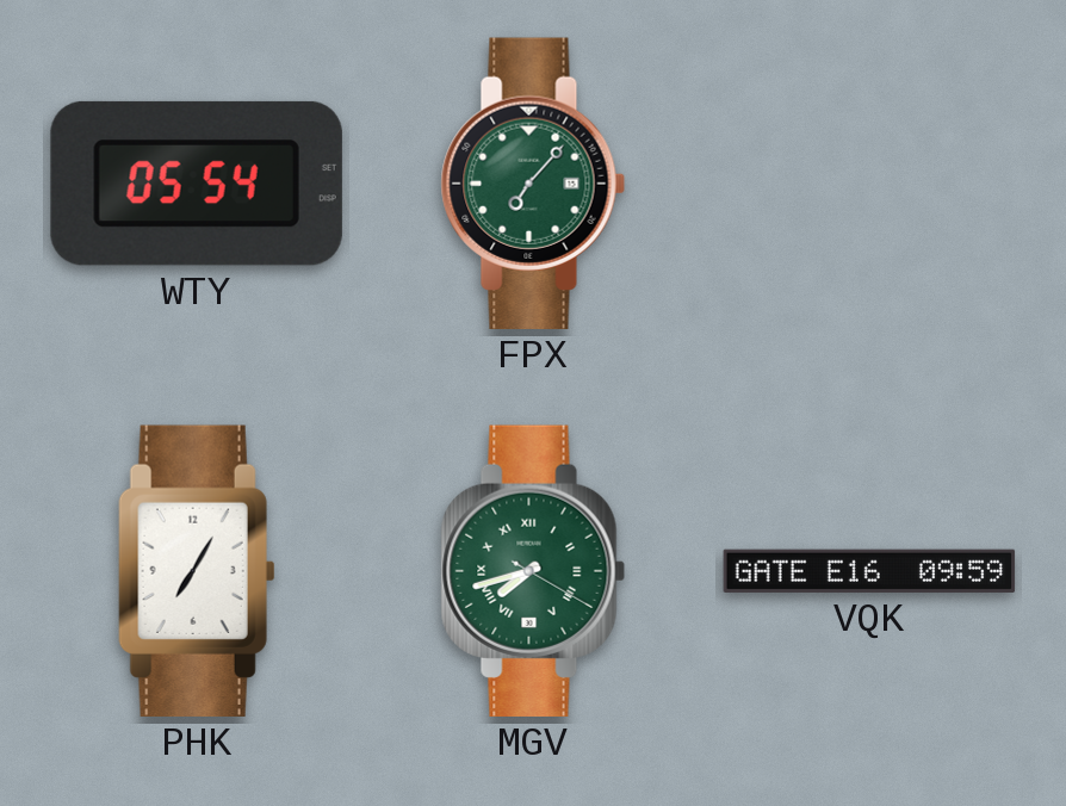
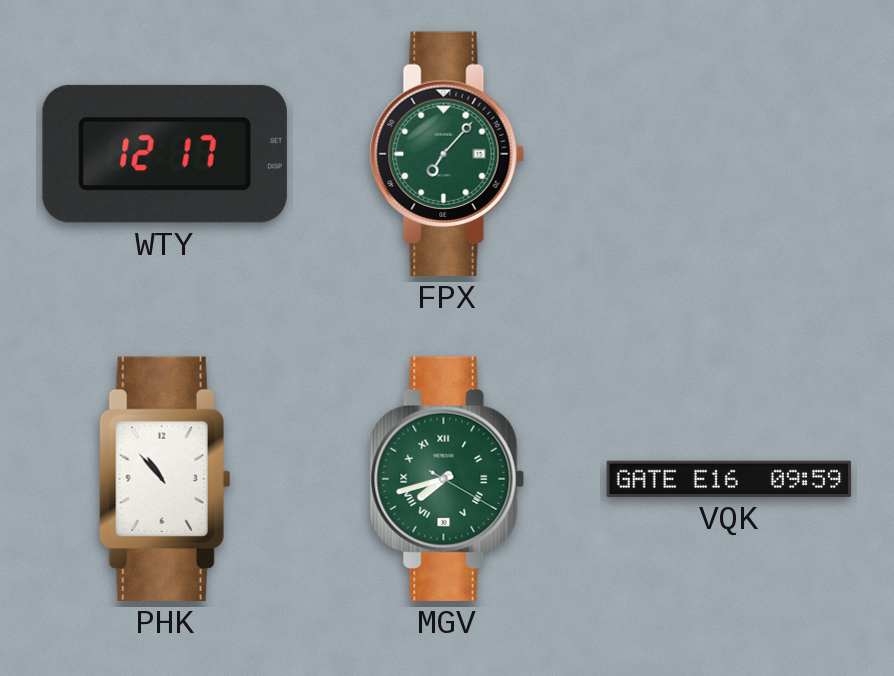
WTY: 05:54 -> 12:17
PHK: 7:05 -> 10:53
